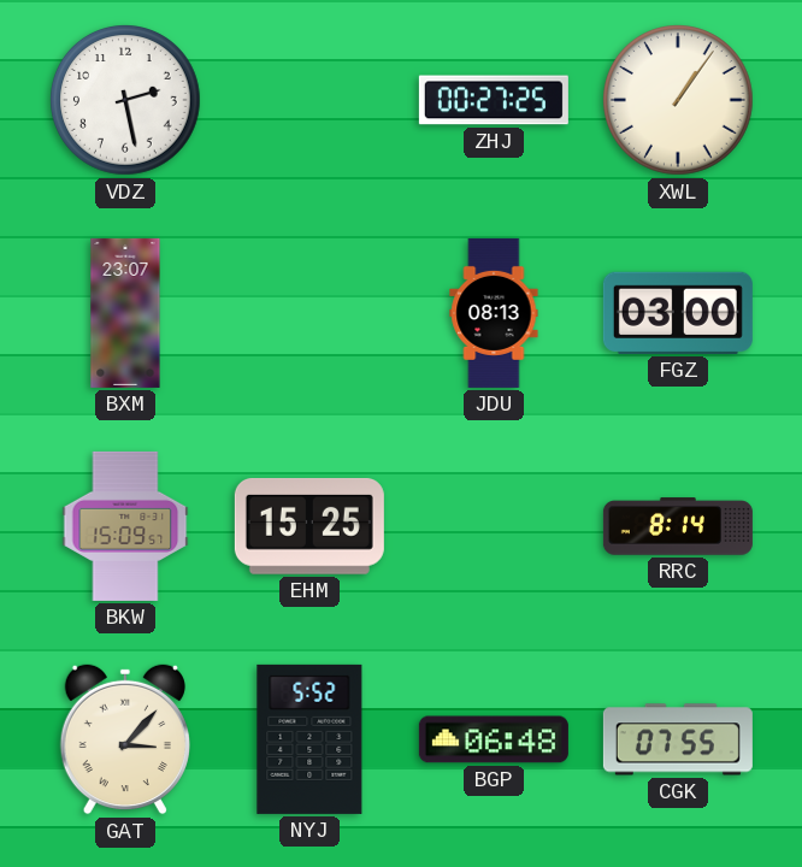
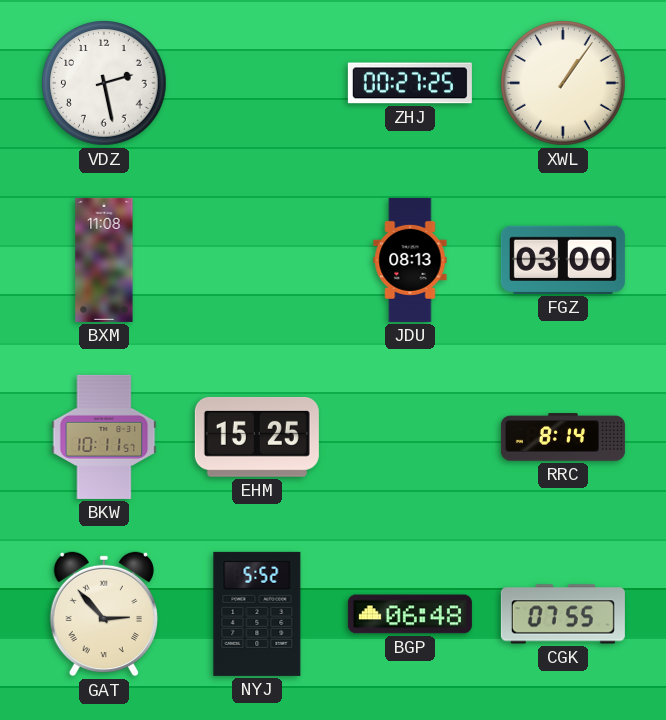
BXM: 23:07 -> 11:08
BKW: 15:09 -> 10:11
GAT: 3:07 -> 2:53
